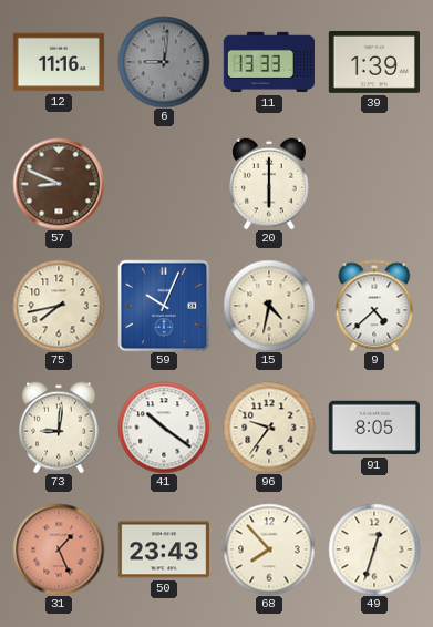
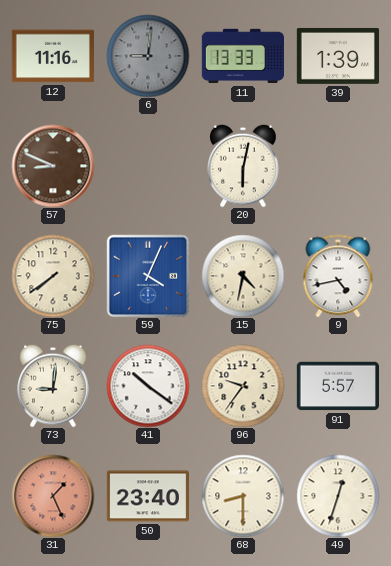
20: 6:00 -> 6:02
75: 7:43 -> 7:39
59: 10:04 -> 4:04
9: 4:38 -> 4:43
91: 8:05 -> 5:57
50: 23:43 -> 23:40
68: 7:53 -> 8:30
